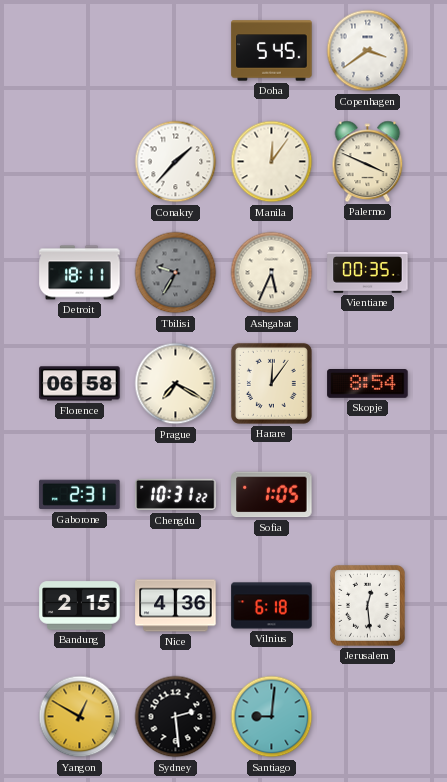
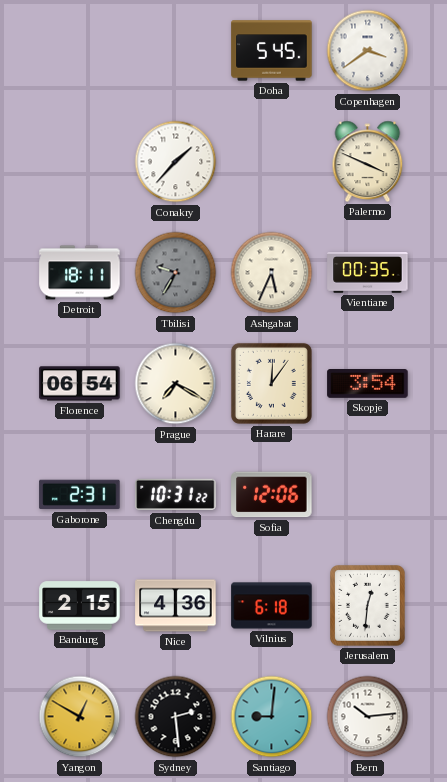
Manila: 12:06 -> none
Florence: 06:58 -> 06:54
Skopje: 8:54 -> 3:54
Sofia: 1:05 -> 12:06
Jerusalem: 12:29 -> 12:31
Bern: none -> 10:14
